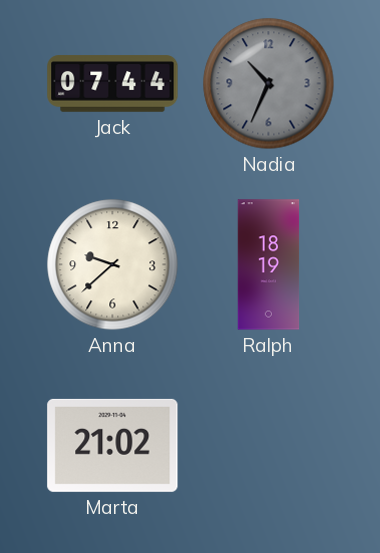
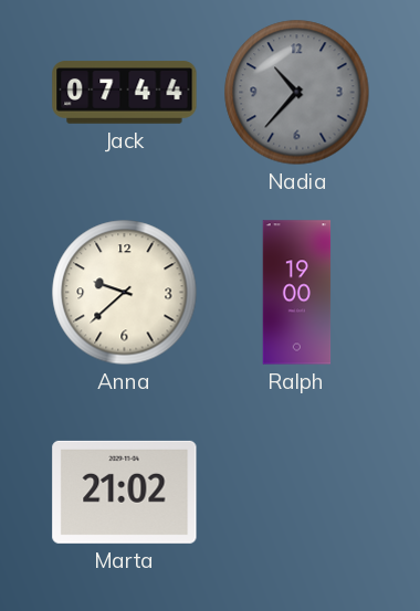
Nadia: 10:34 -> 10:37
Ralph: 18:19 -> 19:00
